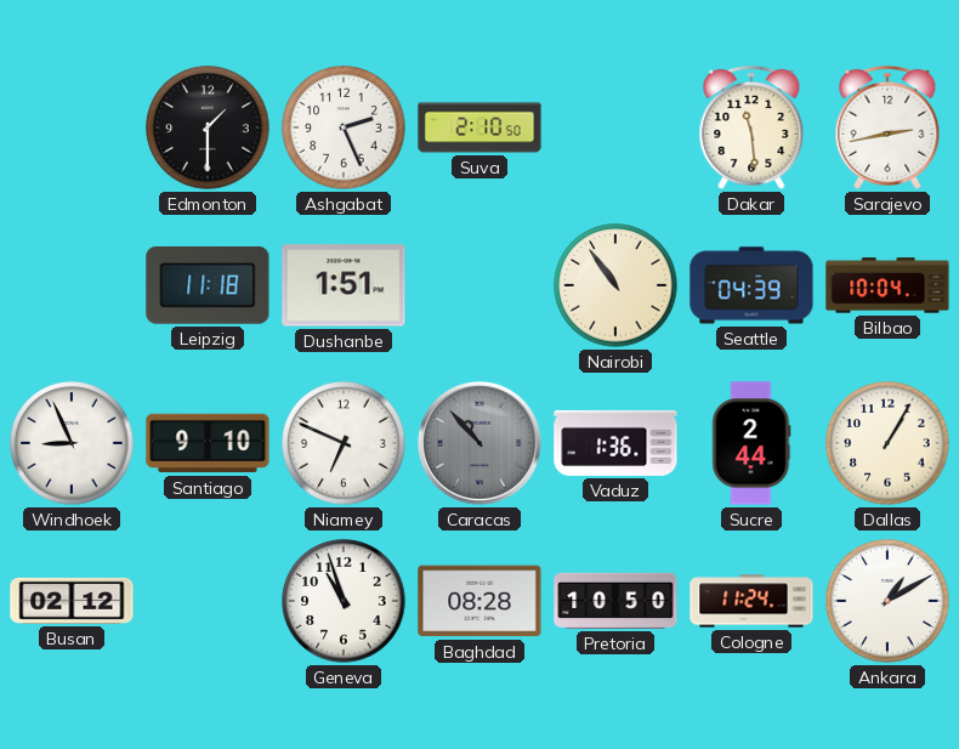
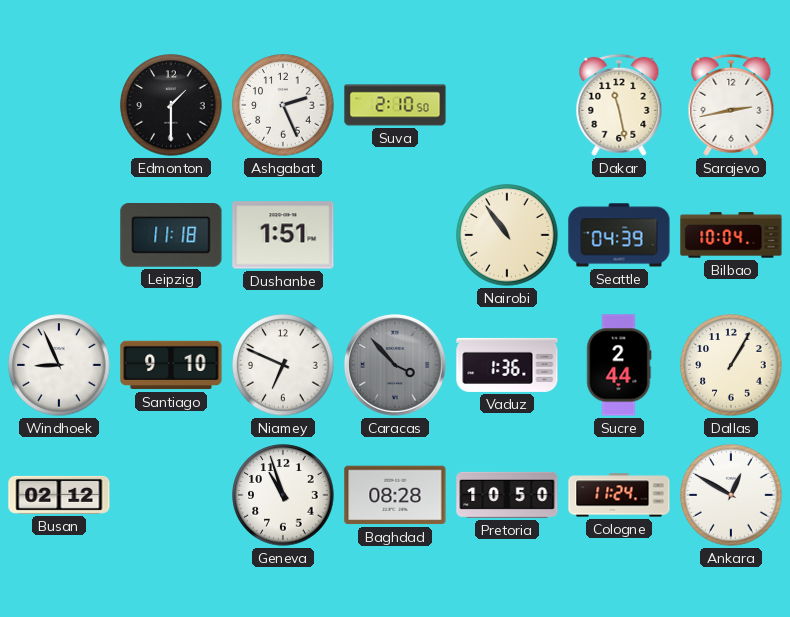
Dakar: 11:29 -> 11:28
Caracas: 10:53 -> 3:53
Ankara: 1:10 -> 12:50
